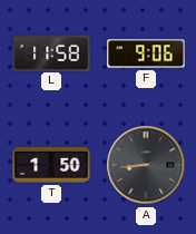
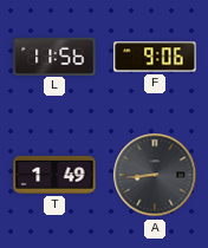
L: 11:58 -> 11:56
T: 1:50 -> 1:49
